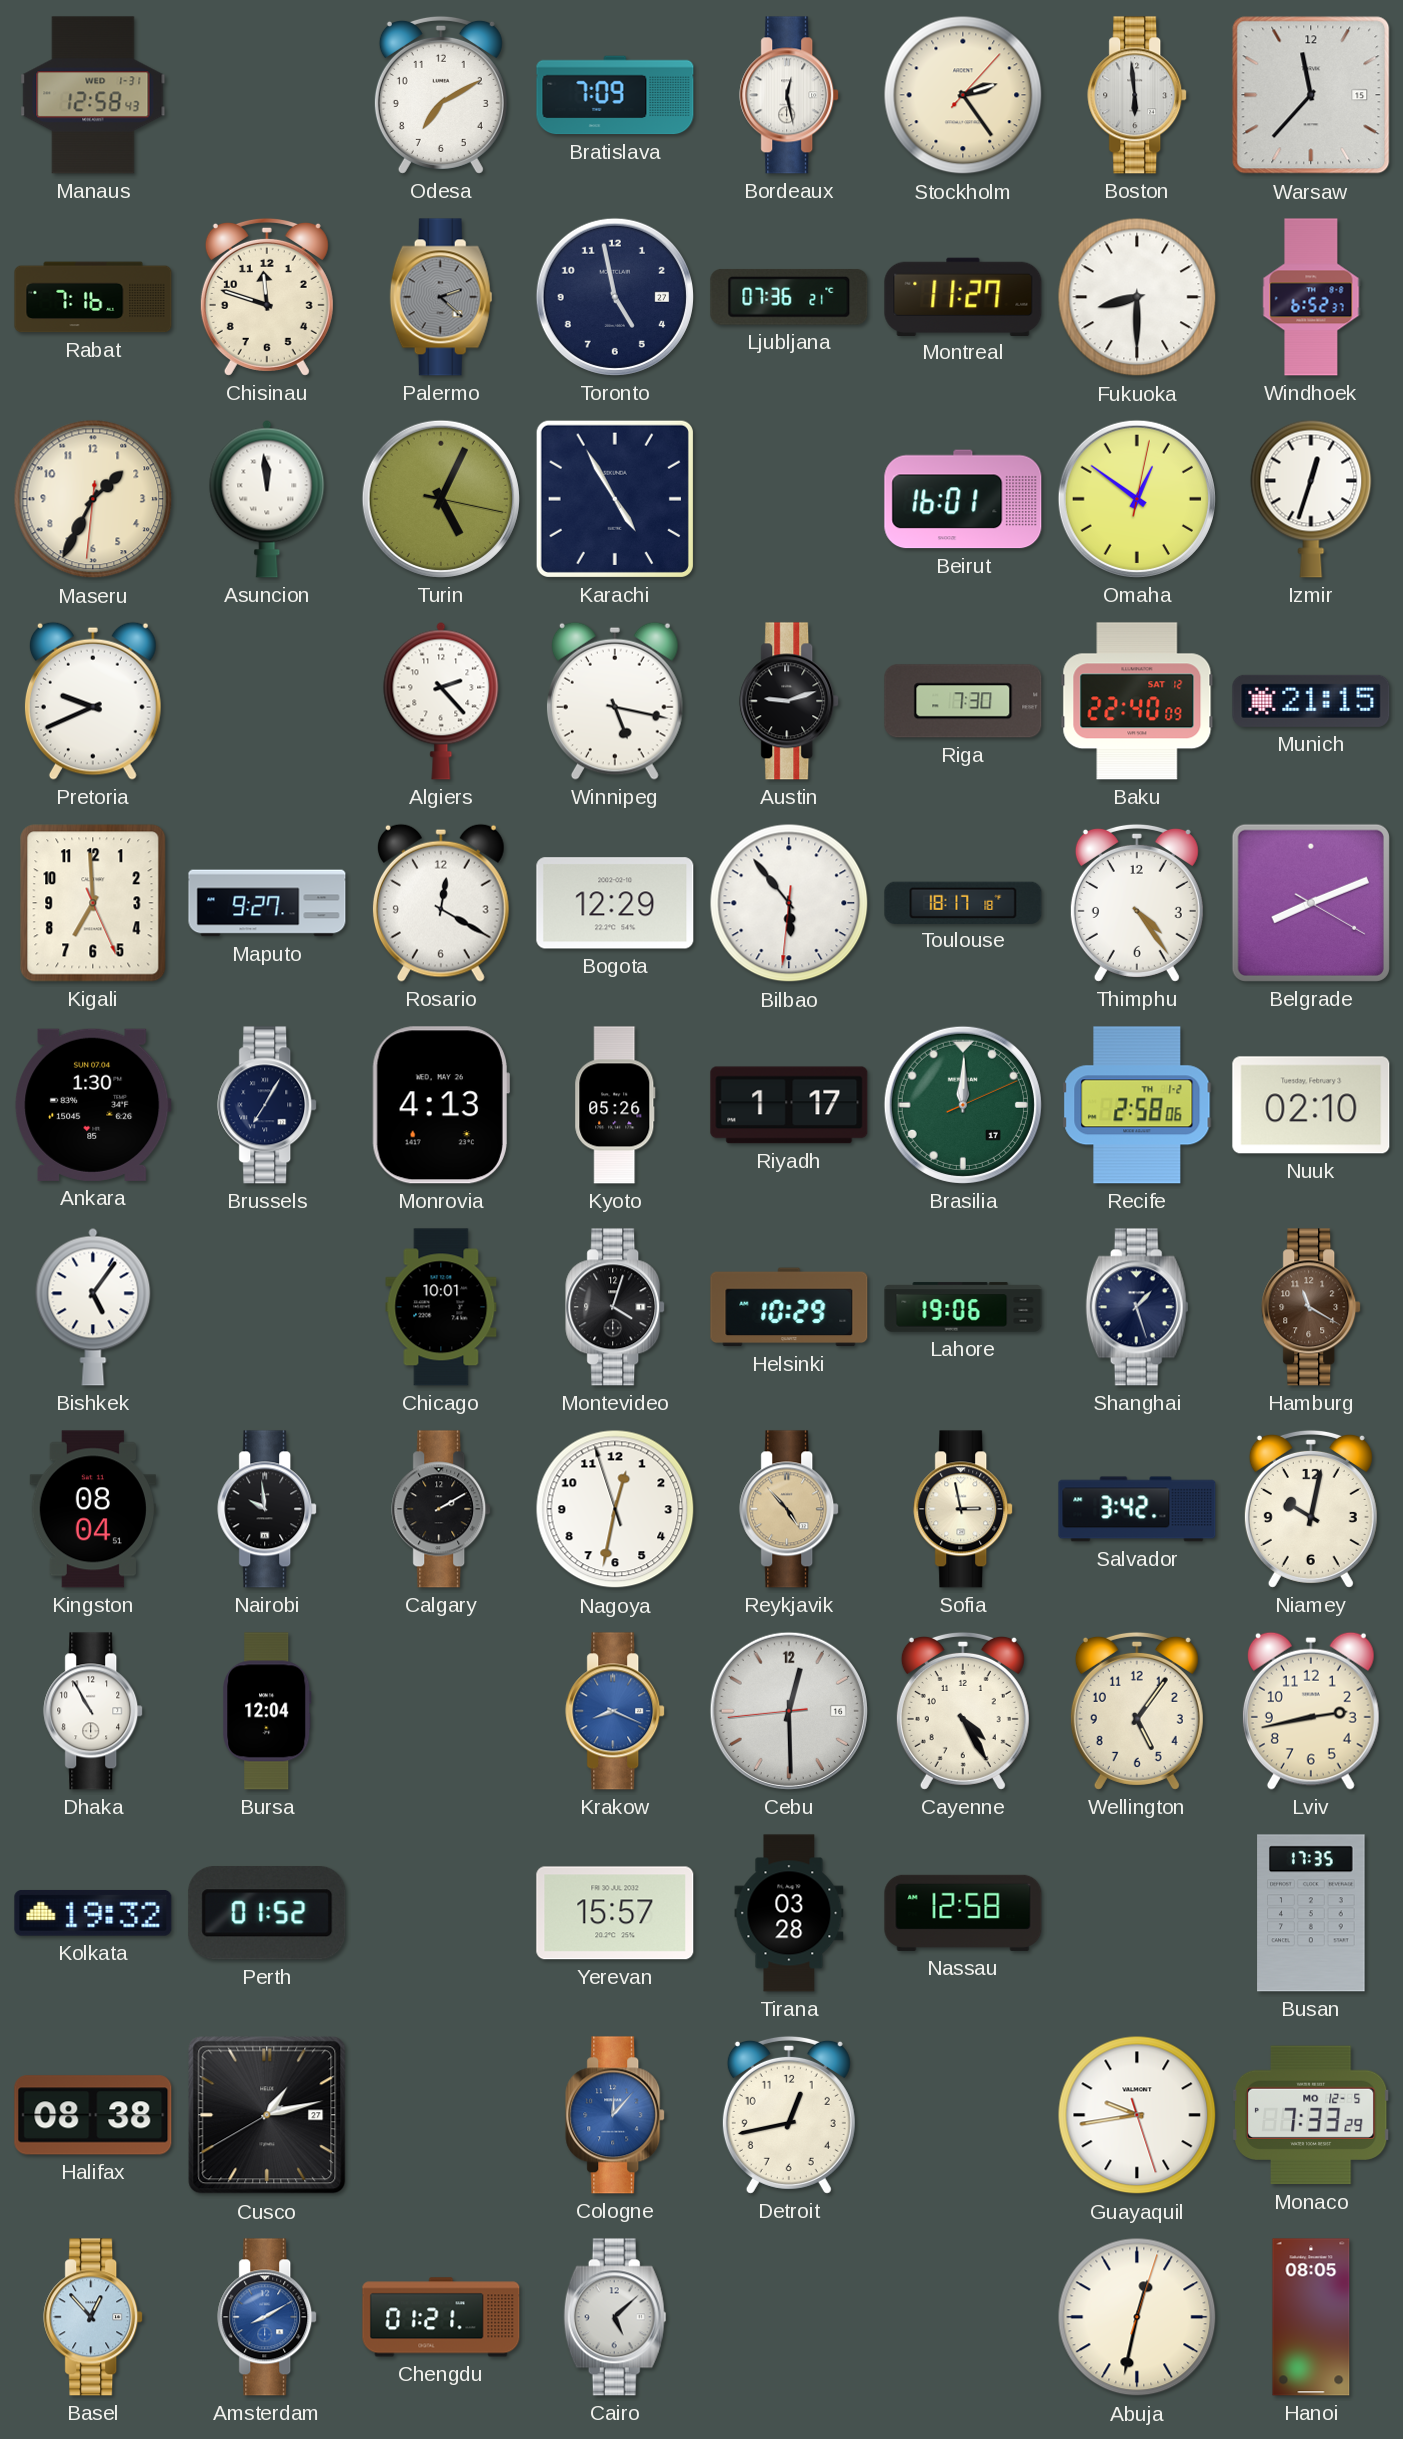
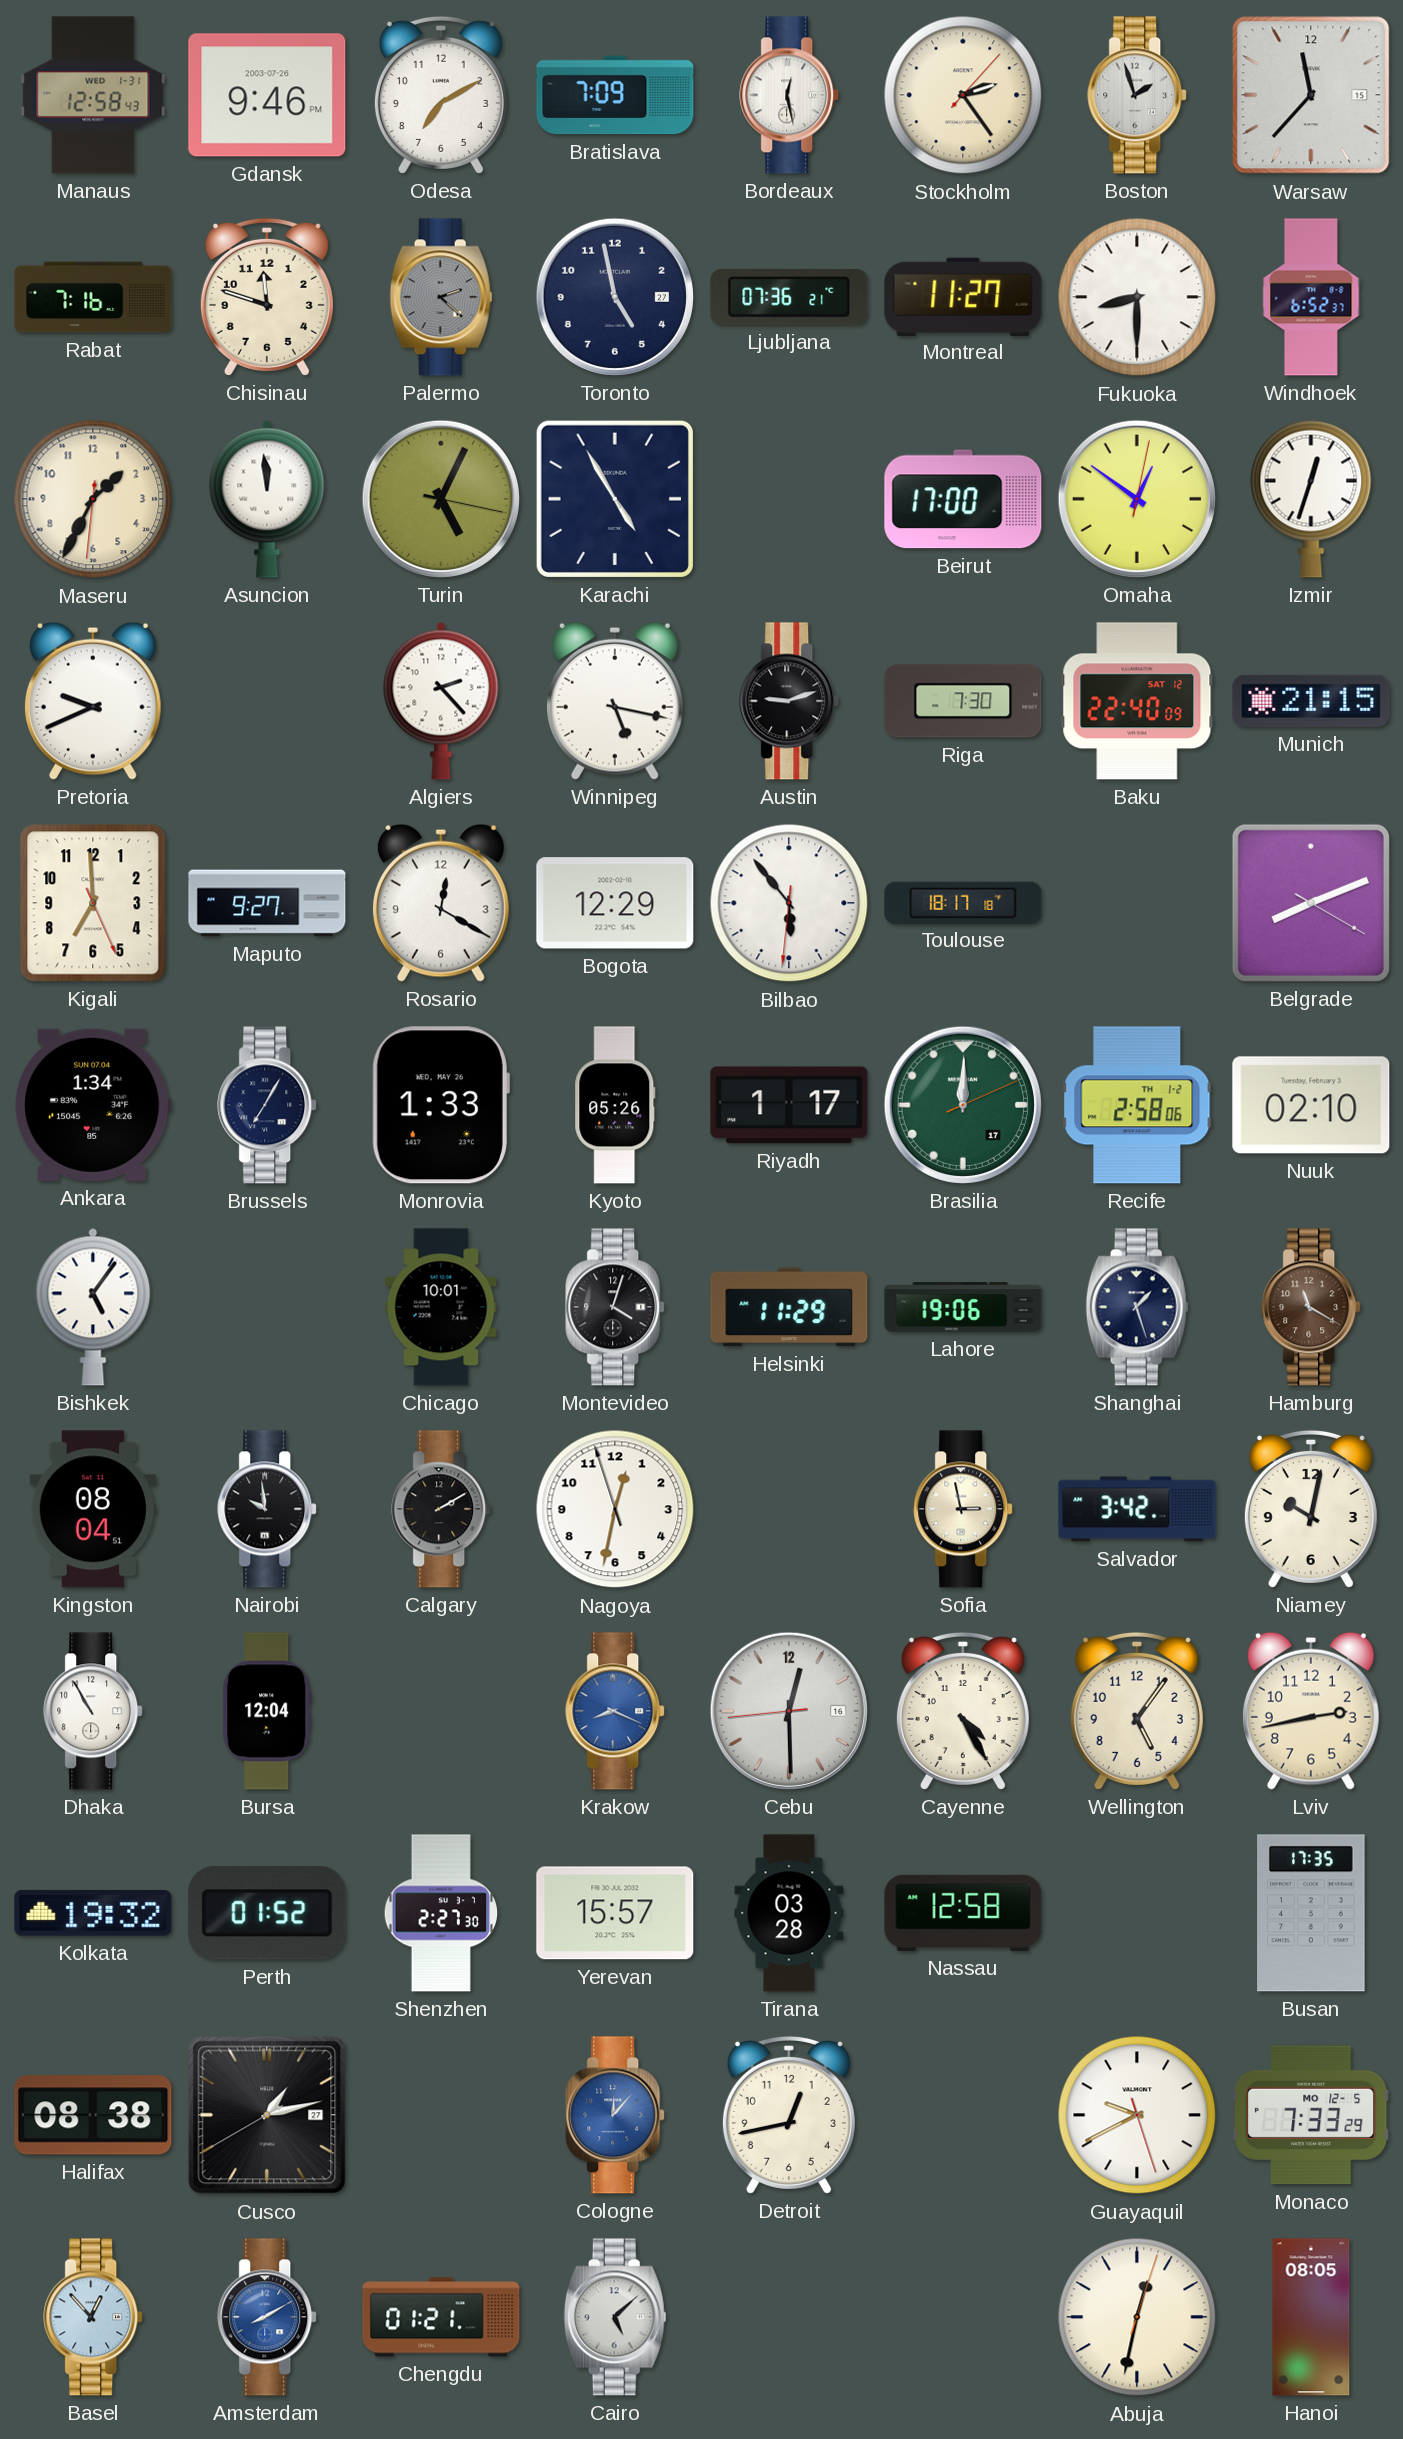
Gdansk: none -> 9:46
Boston: 5:59 -> 1:57
Beirut: 16:01 -> 17:00
Thimphu: 4:24 -> none
Ankara: 1:30 -> 1:34
Monrovia: 4:13 -> 1:33
Helsinki: 10:29 -> 11:29
Reykjavik: 4:53 -> none
Shenzhen: none -> 2:27
Guayaquil: 9:43 -> 9:40
